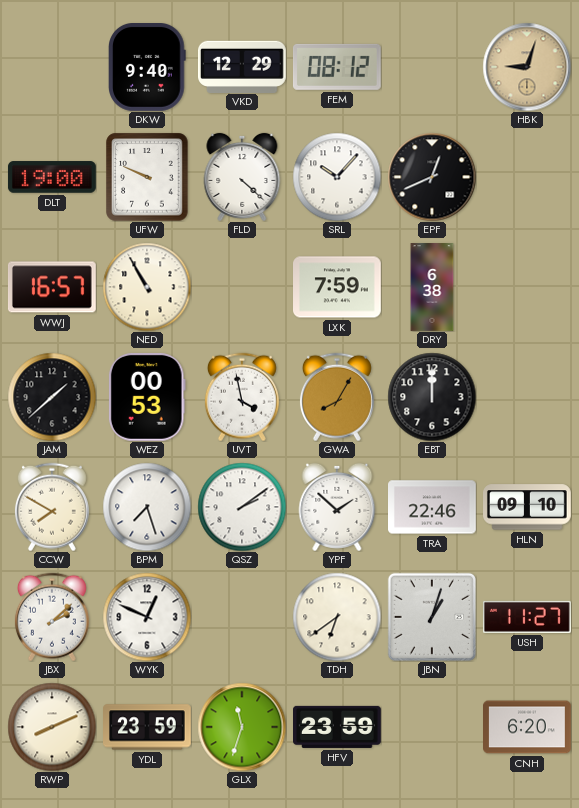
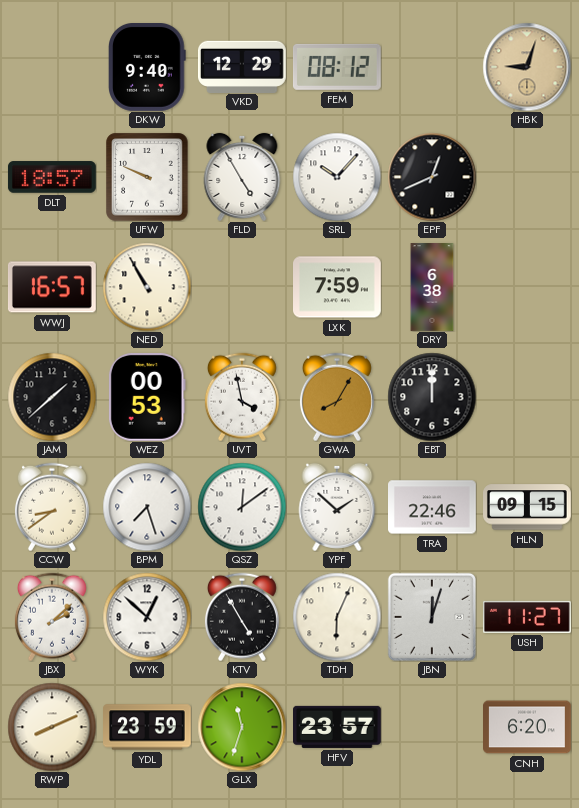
DLT: 19:00 -> 18:57
FLD: 4:22 -> 4:55
CCW: 7:50 -> 8:39
QSZ: 2:09 -> 12:09
HLN: 09:10 -> 09:15
WYK: 12:49 -> 12:52
KTV: none -> 4:55
TDH: 6:39 -> 6:04
JBN: 1:03 -> 12:03
HFV: 23:59 -> 23:57
